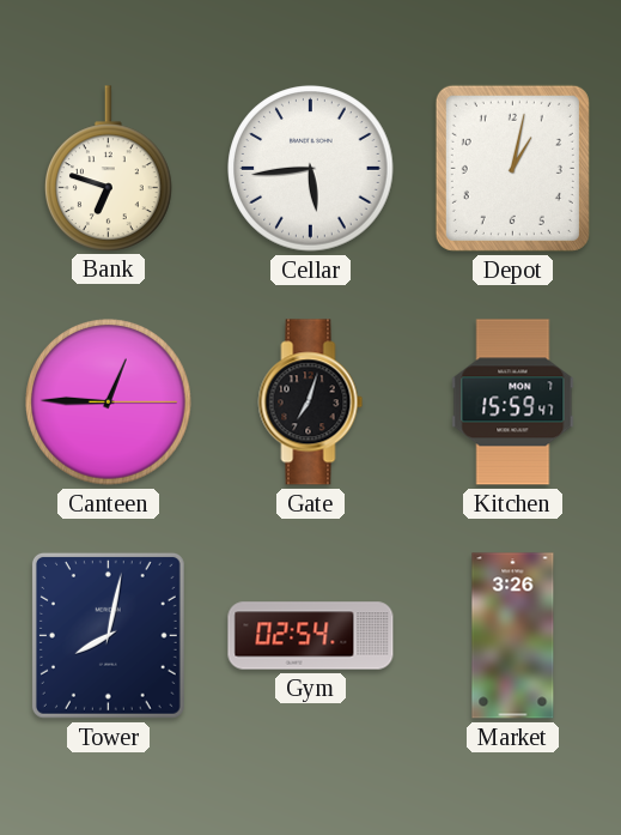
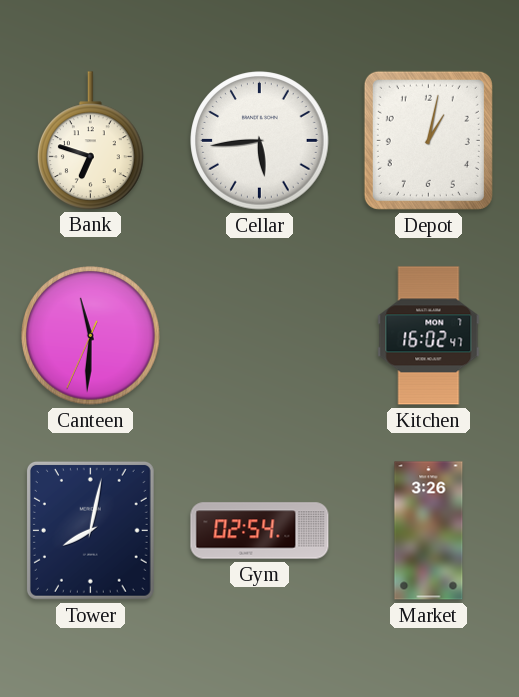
Canteen: 12:45 -> 11:30
Gate: 7:03 -> none
Kitchen: 15:59 -> 16:02
